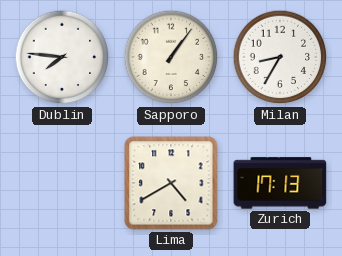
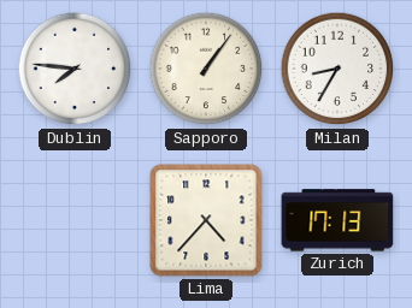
Lima: 4:40 -> 4:37
